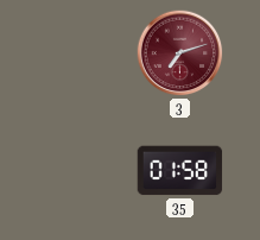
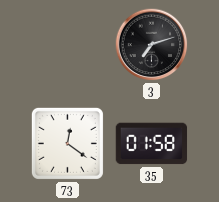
3 dial: burgundy -> black
73: none -> 12:21
